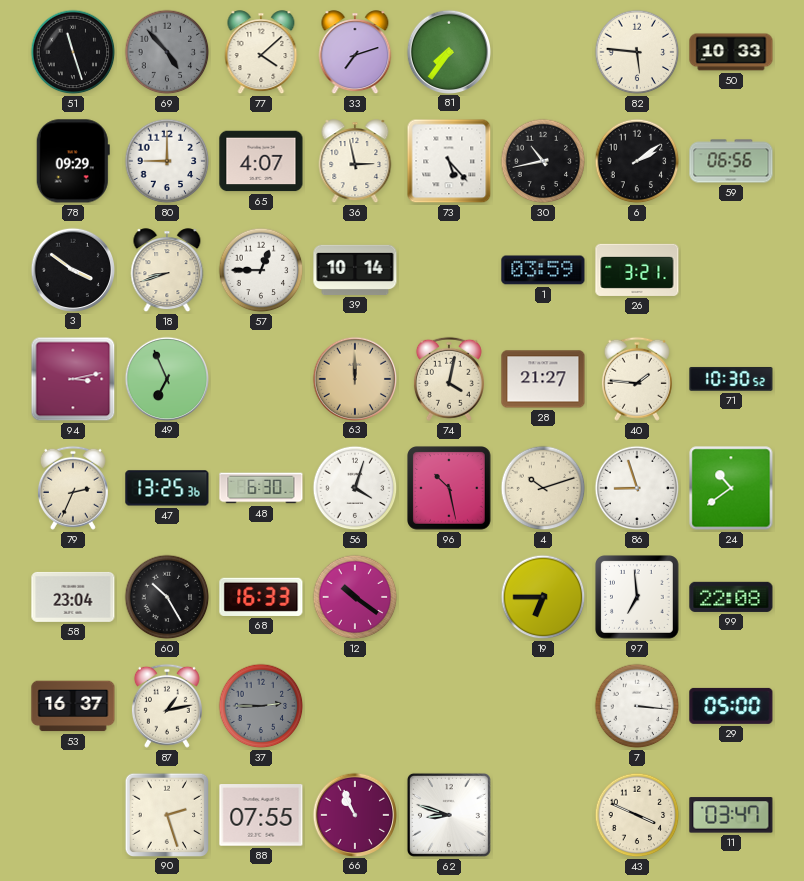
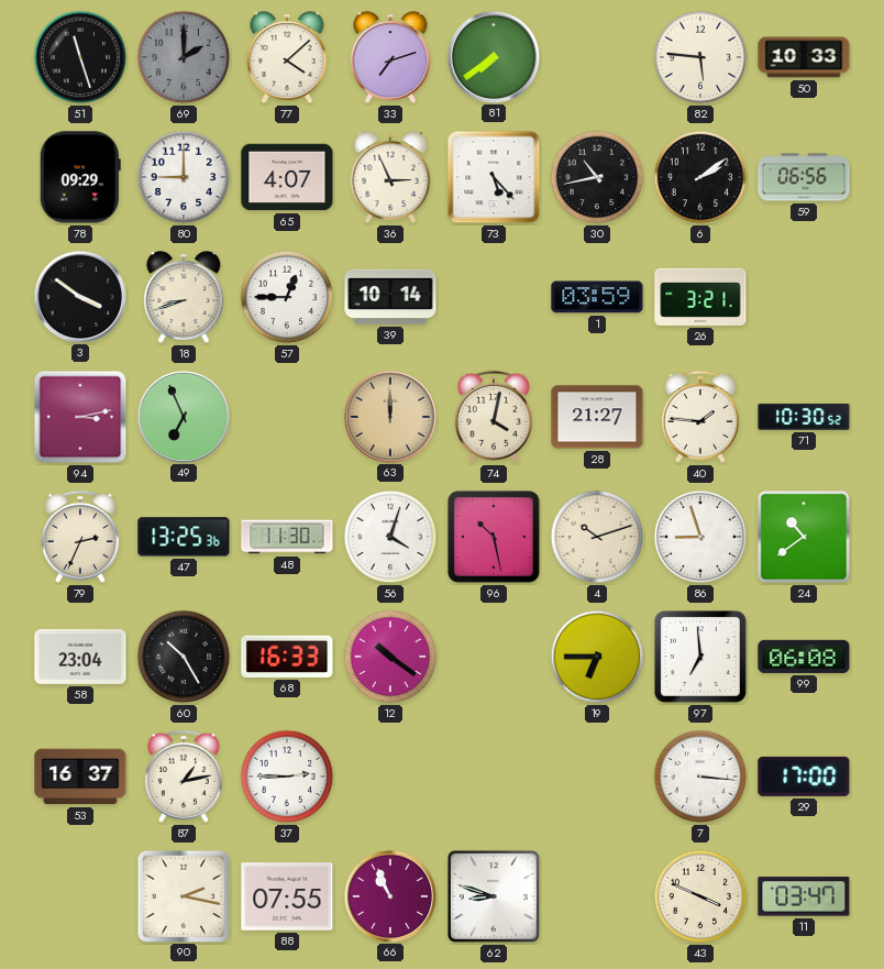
69: 4:53 -> 2:00
81: 7:36 -> 7:39
36: 2:58 -> 2:56
48: 6:30 -> 11:30
99: 22:08 -> 06:08
37 dial: grey -> white
29: 05:00 -> 17:00
90: 2:27 -> 2:17
